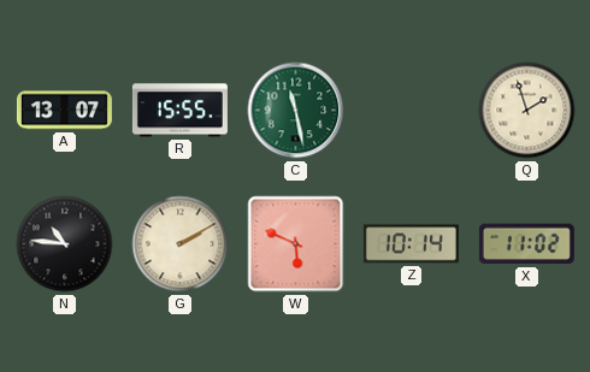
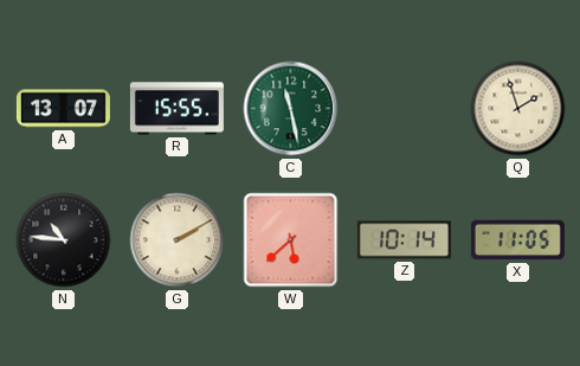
W: 5:49 -> 5:38
X: 11:02 -> 11:05
